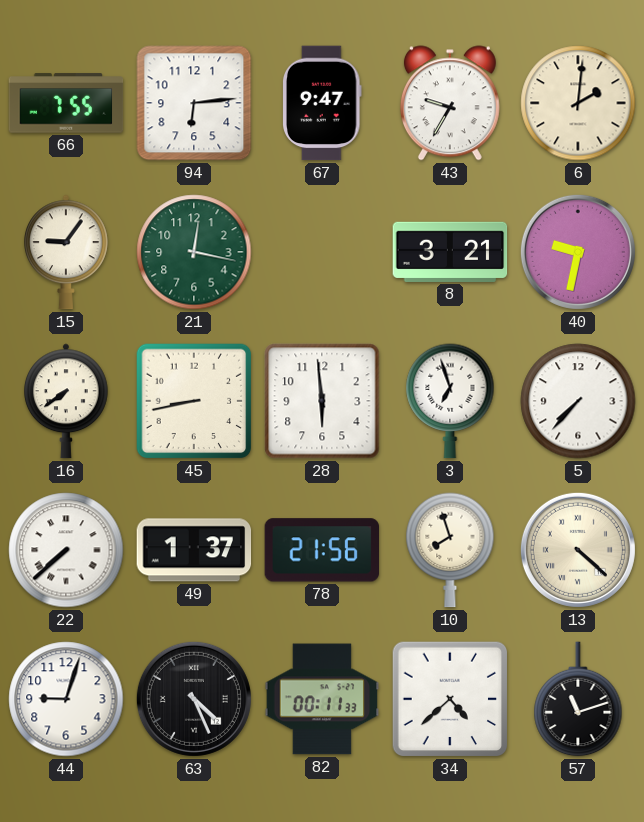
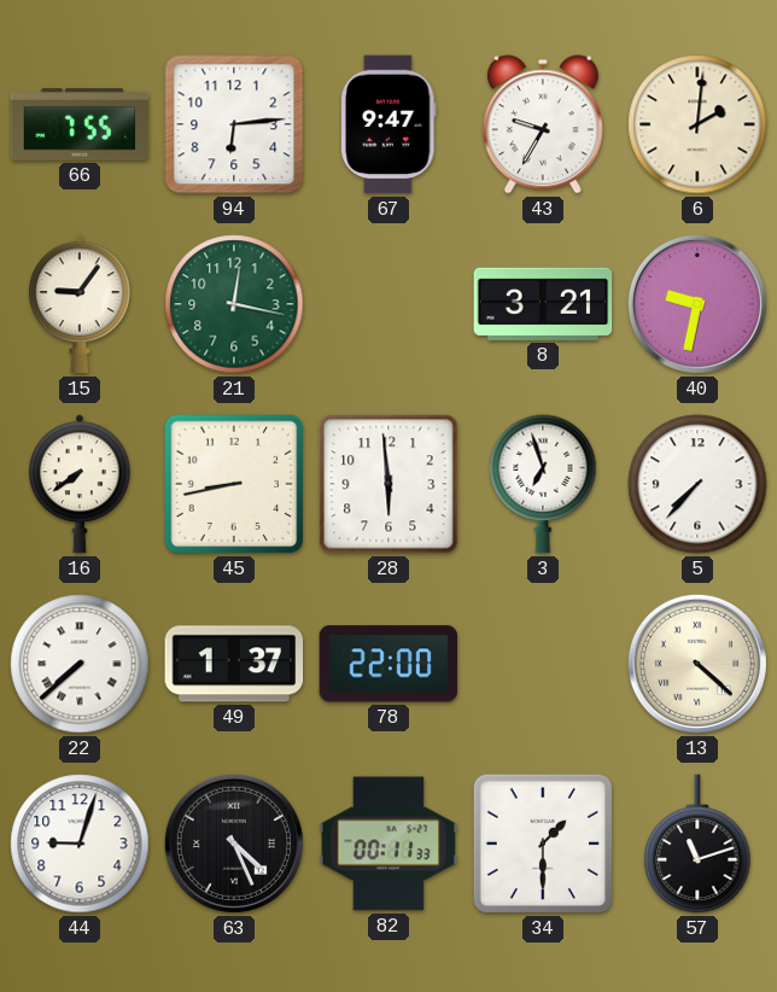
78: 21:56 -> 22:00
10: 7:57 -> none
34: 4:38 -> 1:30
